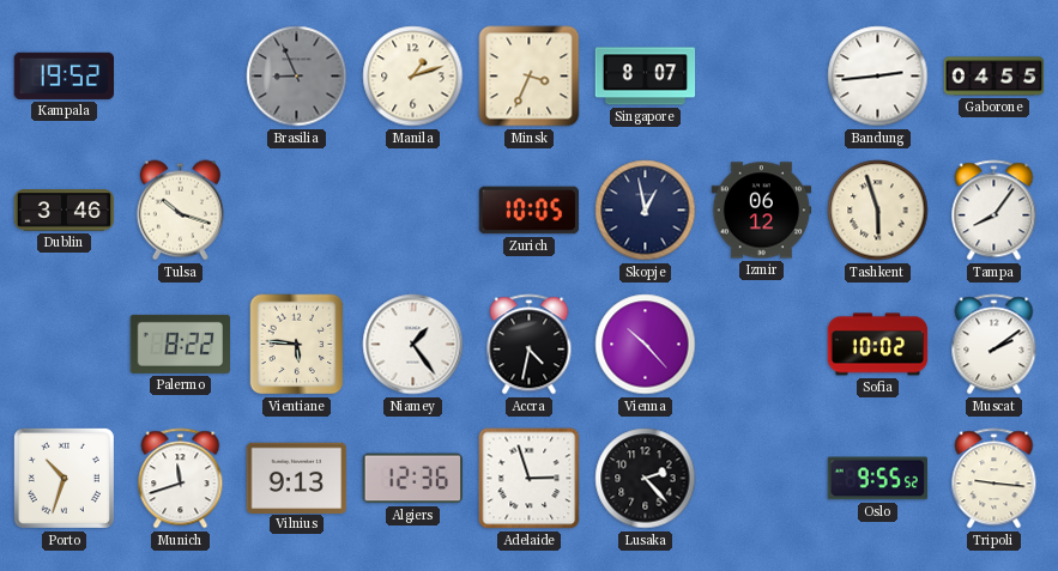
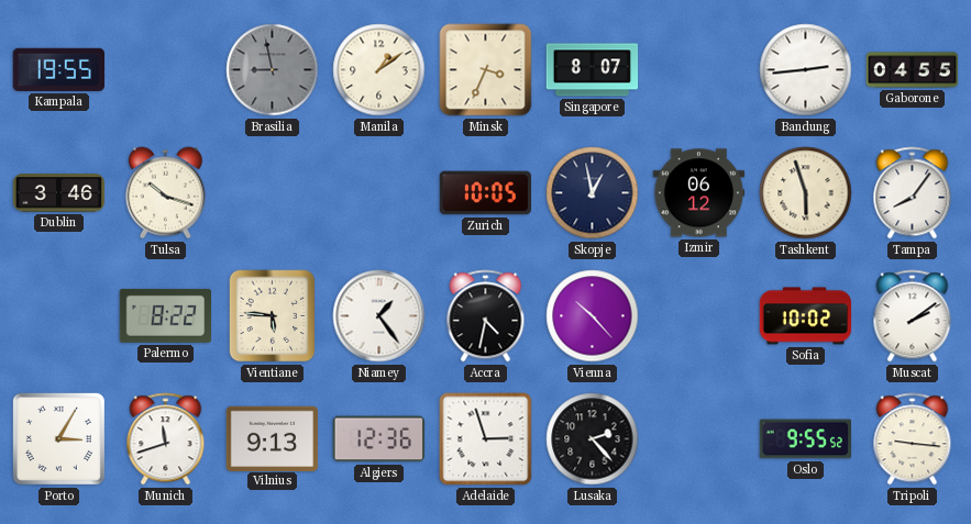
Kampala: 19:52 -> 19:55
Brasilia: 8:56 -> 8:58
Manila: 1:12 -> 1:09
Porto: 10:33 -> 3:05
